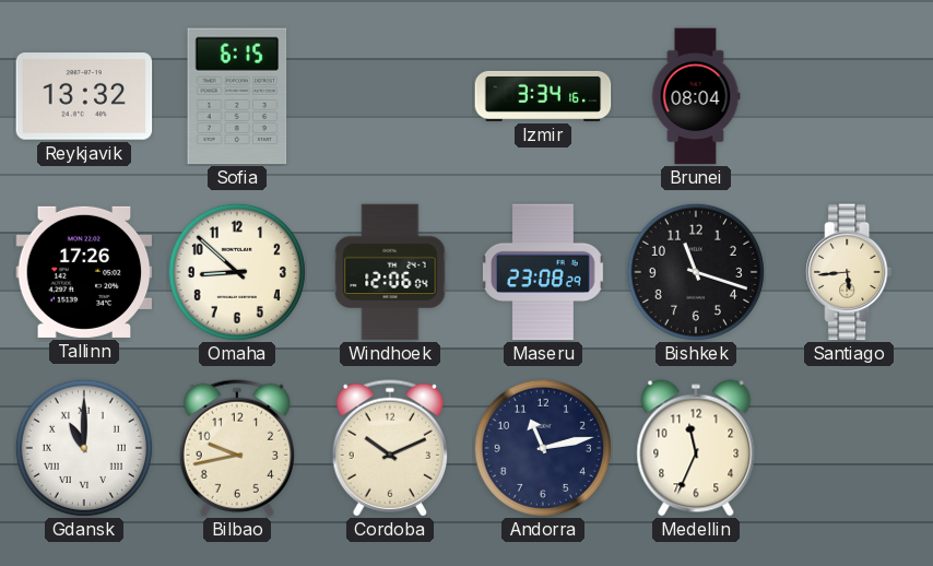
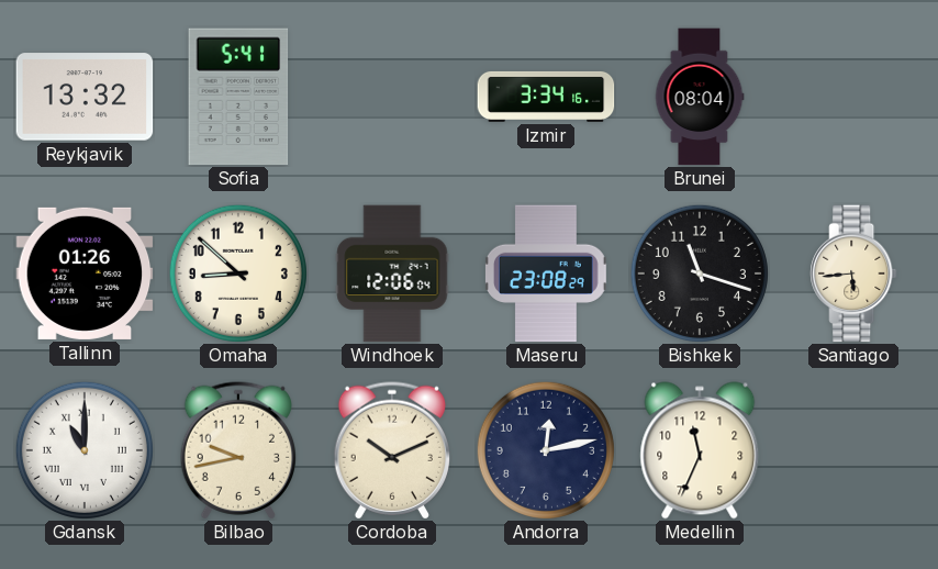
Sofia: 6:15 -> 5:41
Tallinn: 17:26 -> 01:26
Andorra: 11:13 -> 12:13
